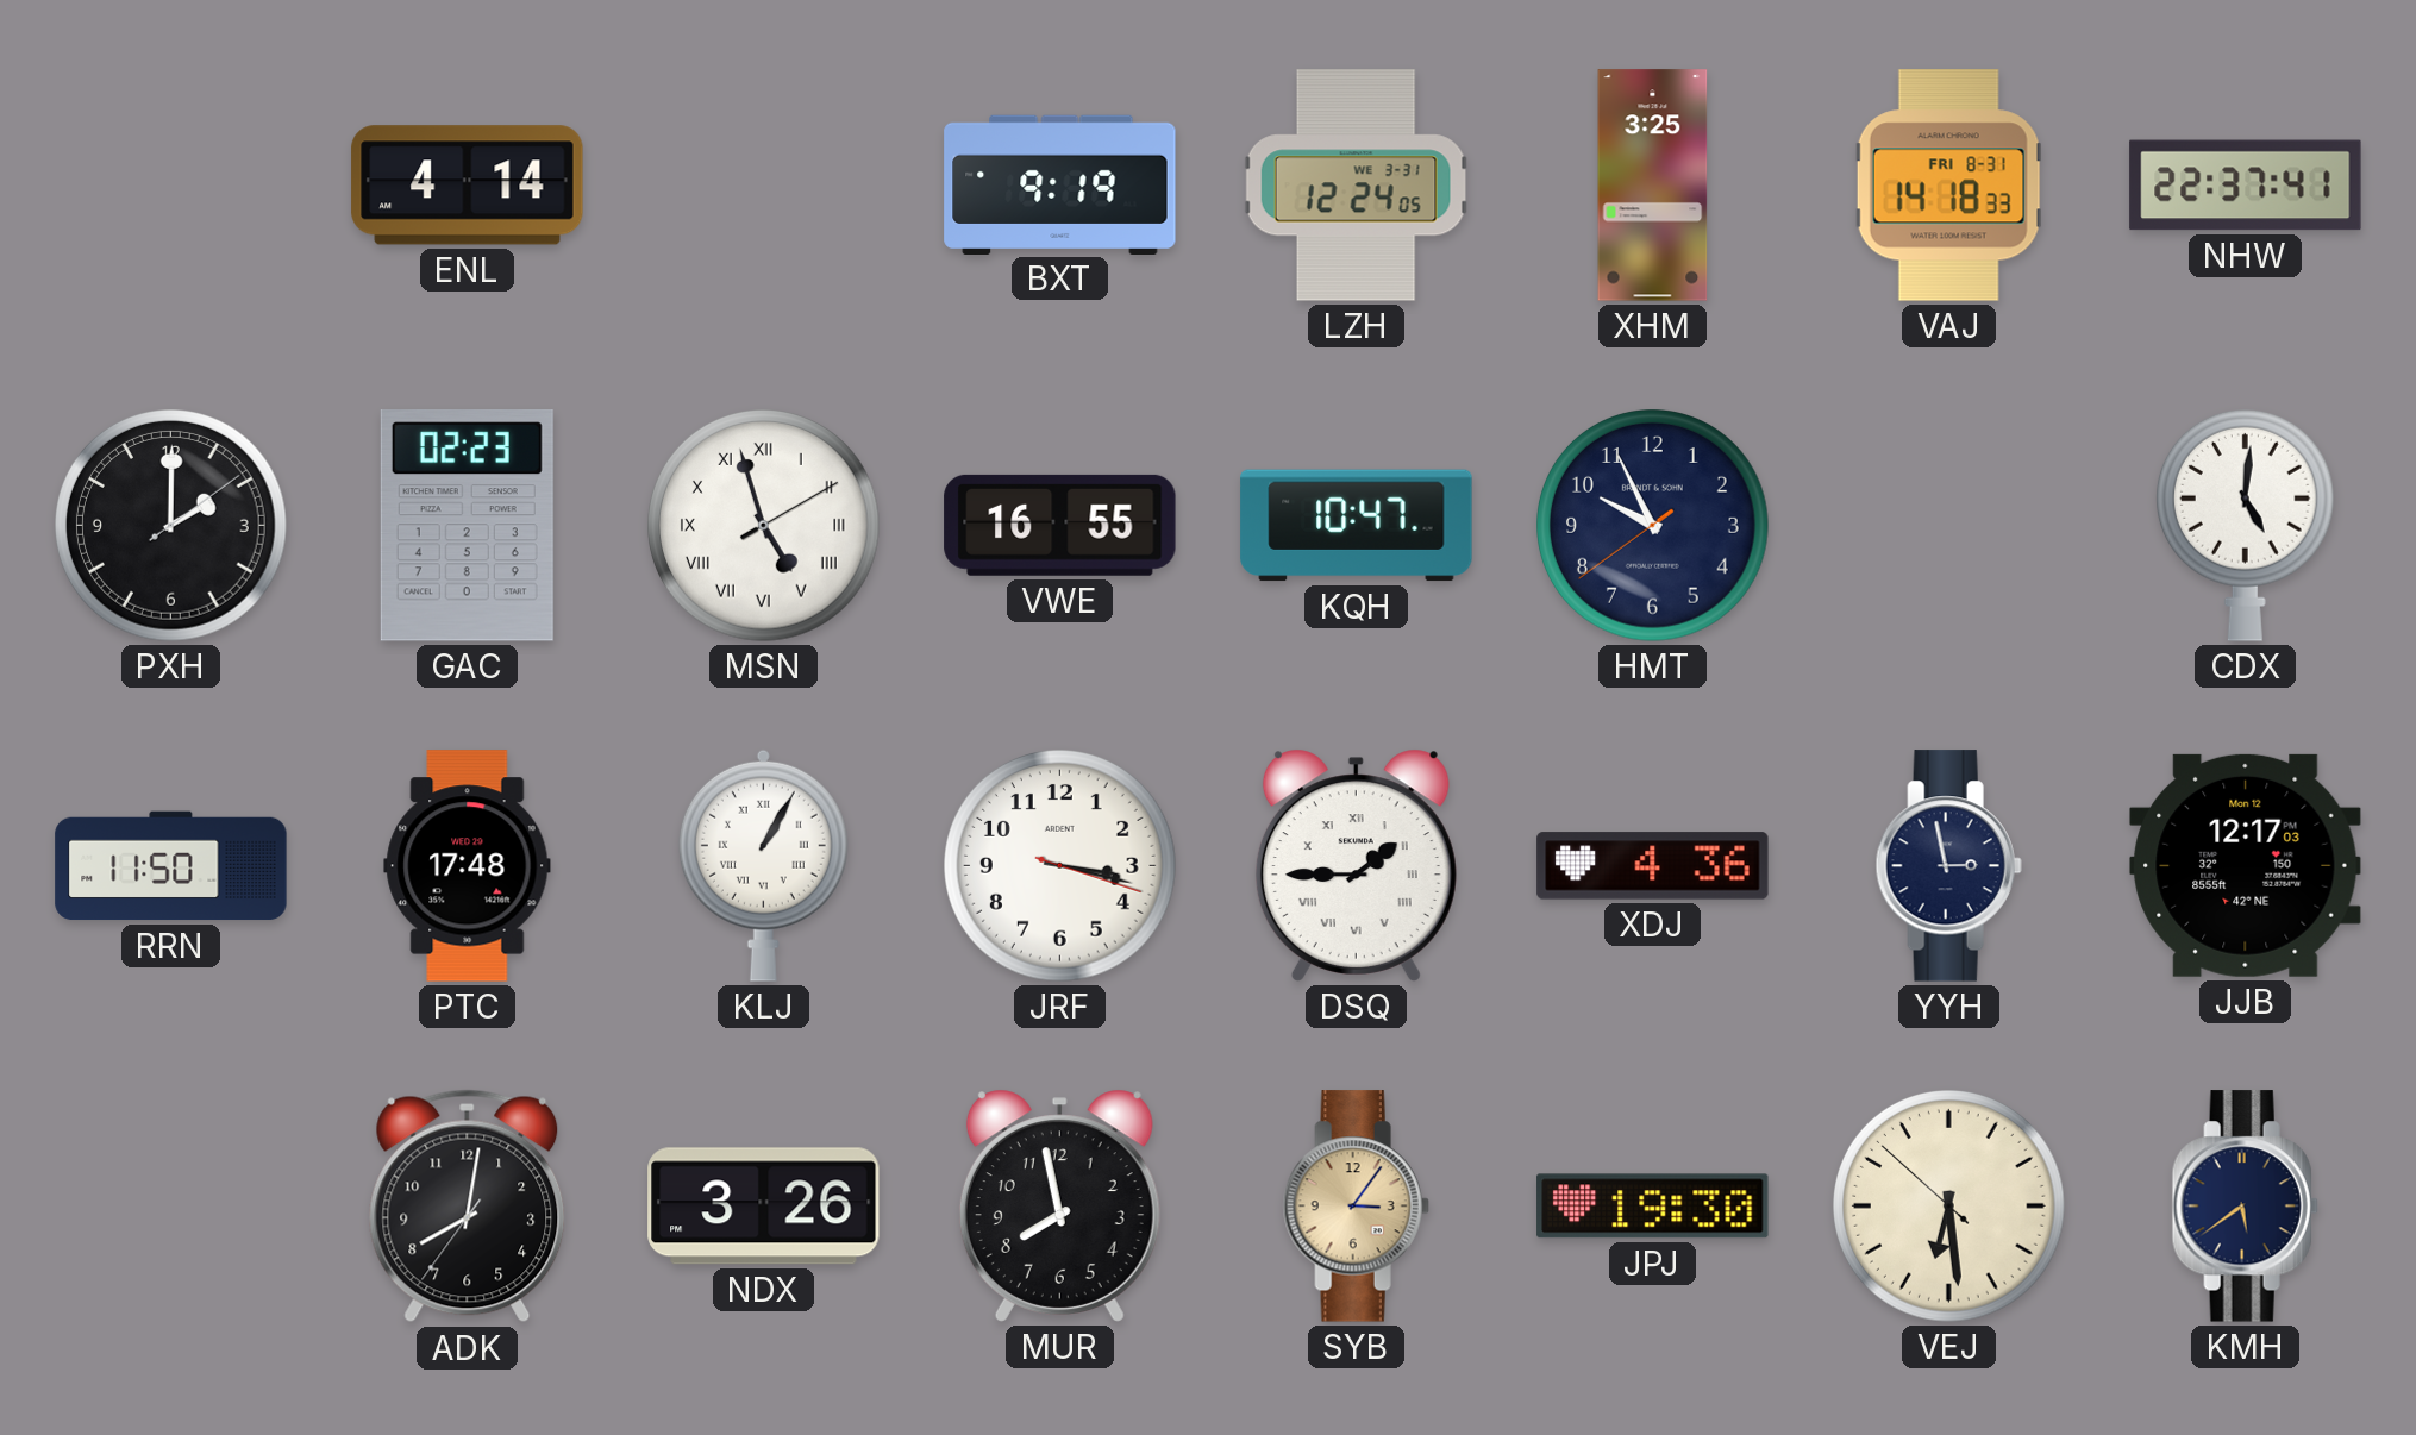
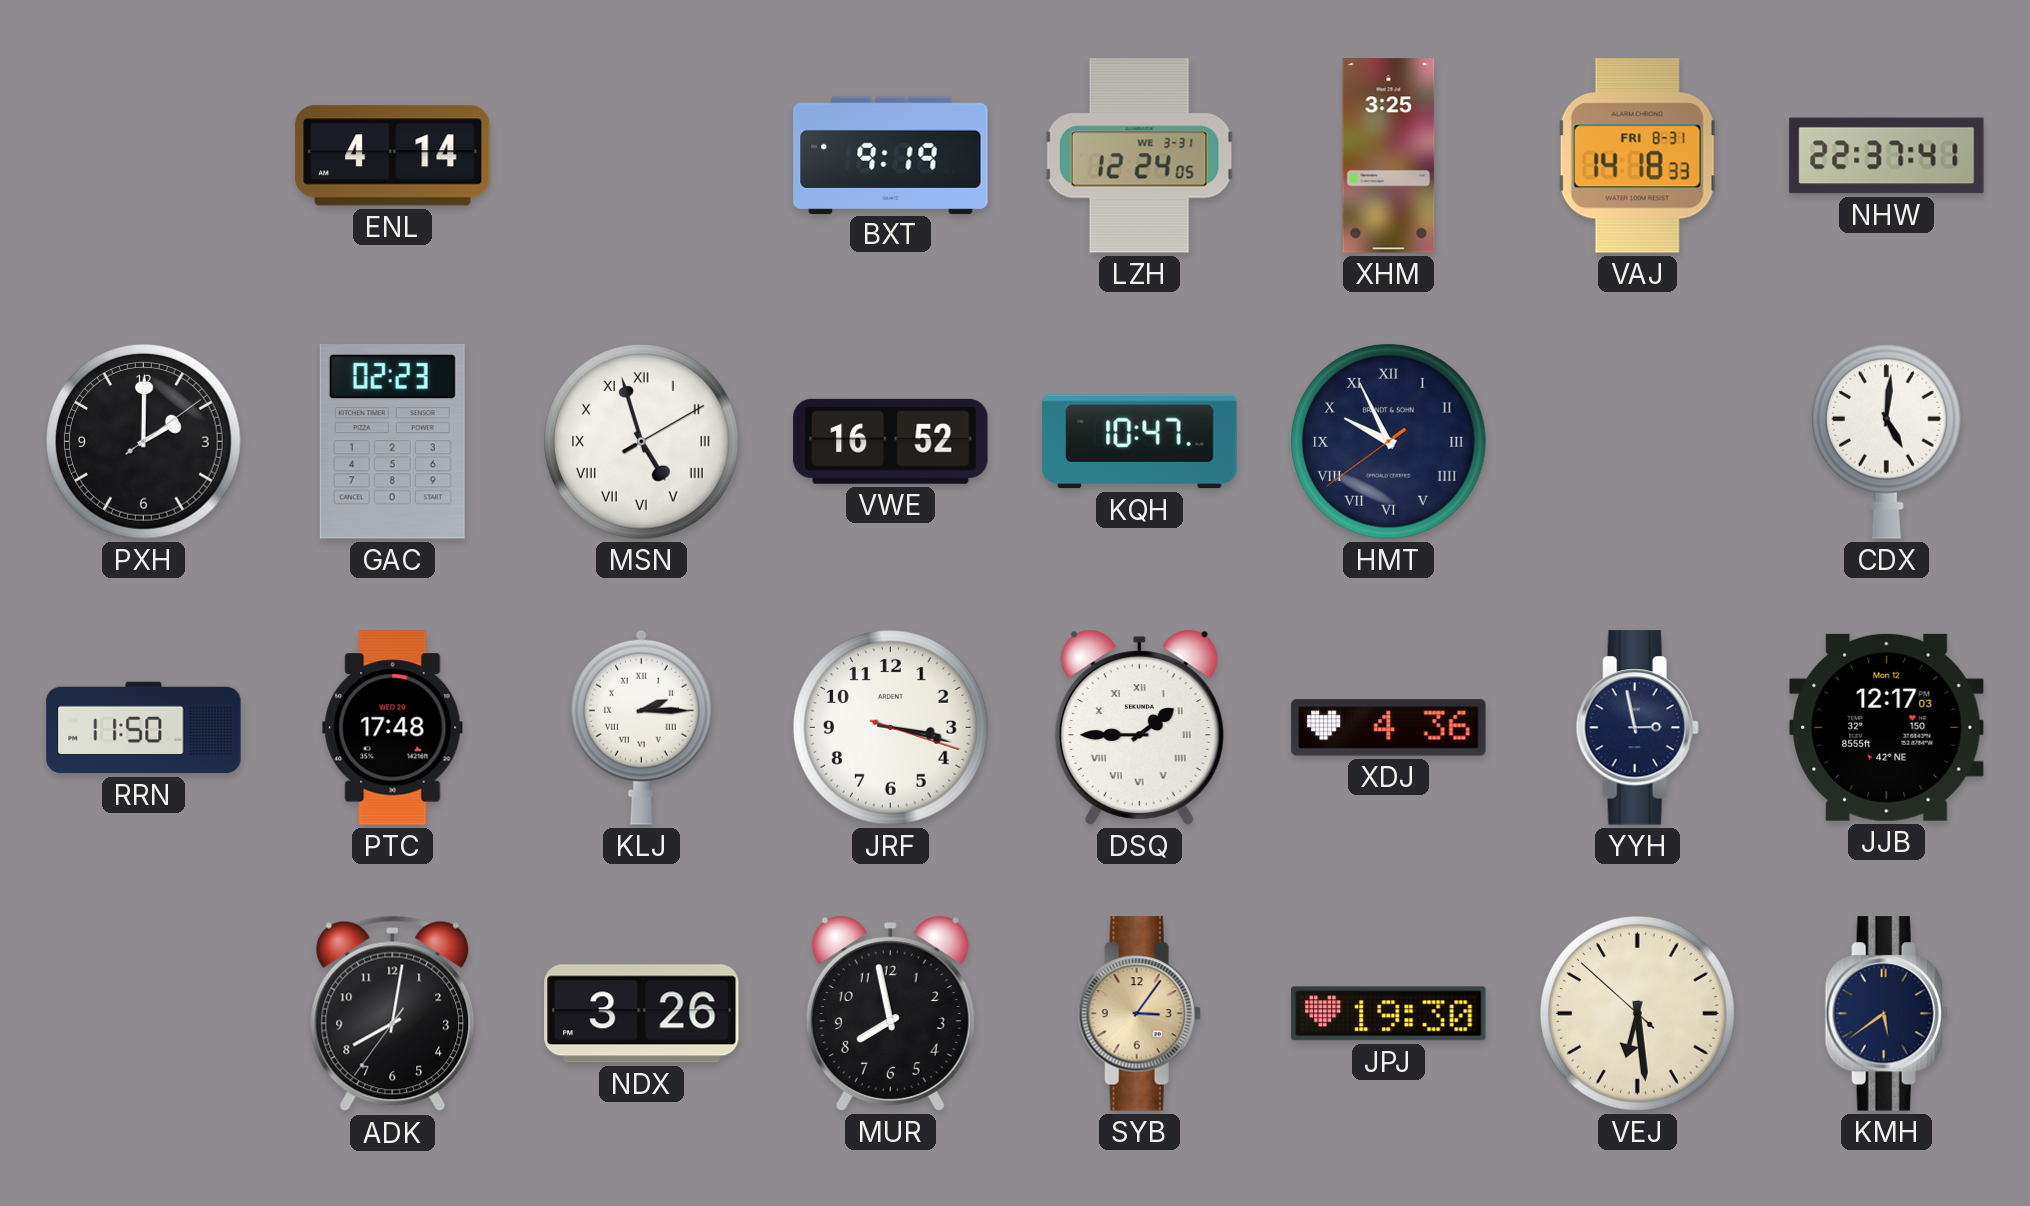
VWE: 16:55 -> 16:52
HMT numerals: Arabic -> Roman
KLJ: 1:05 -> 2:15
